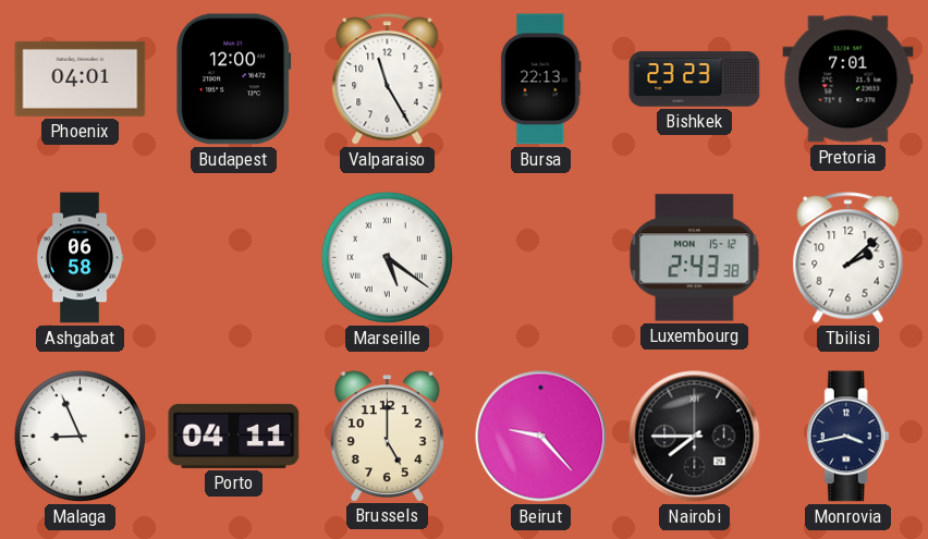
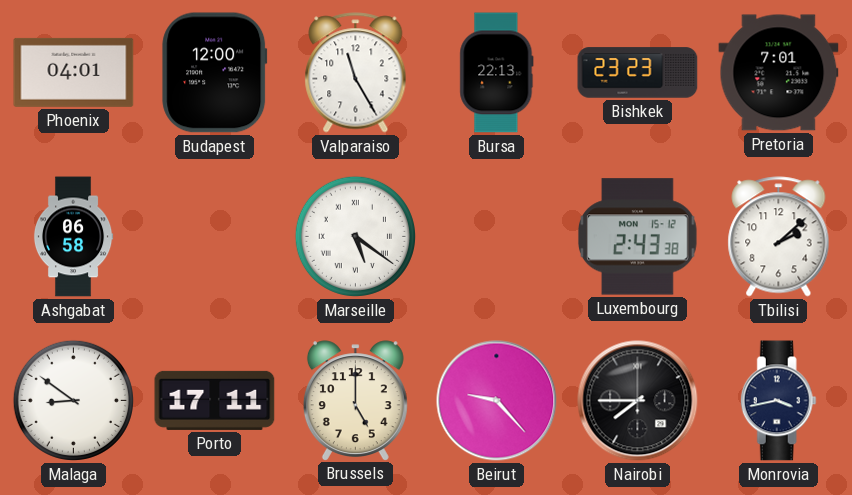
Malaga: 8:56 -> 8:51
Porto: 04:11 -> 17:11
